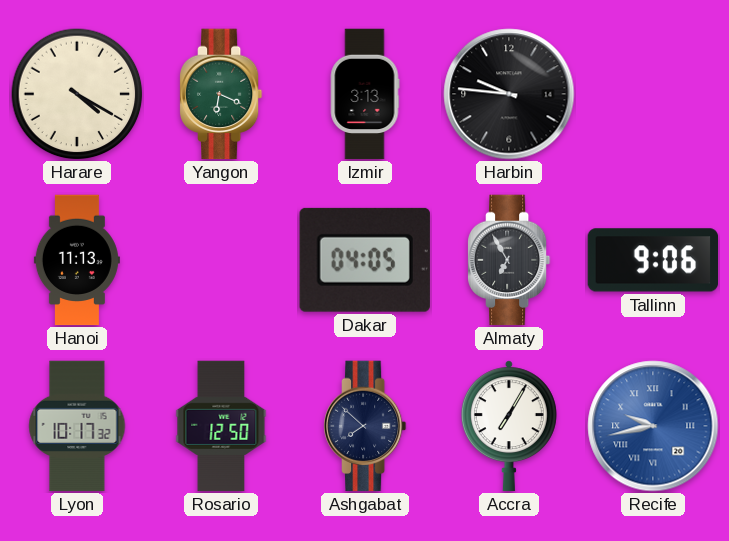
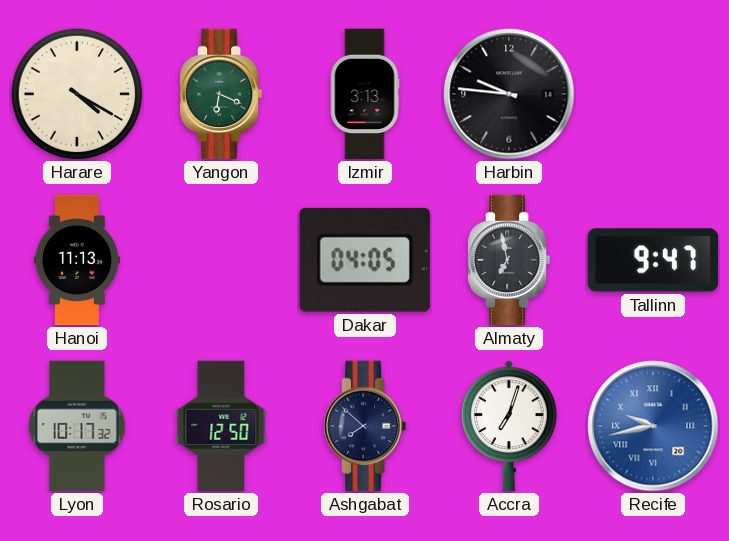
Almaty: 6:55 -> 6:58
Tallinn: 9:06 -> 9:47
Accra: 7:05 -> 7:03
